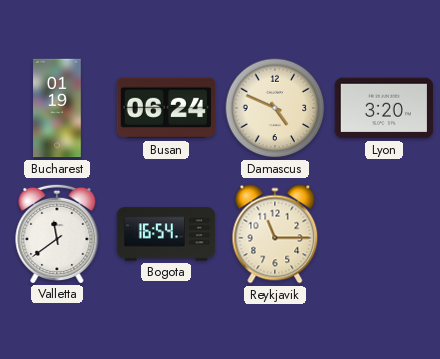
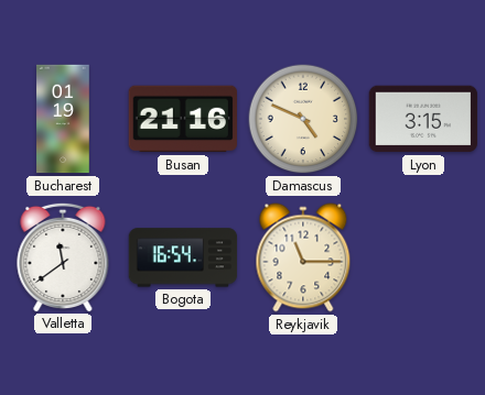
Busan: 06:24 -> 21:16
Lyon: 3:20 -> 3:15
